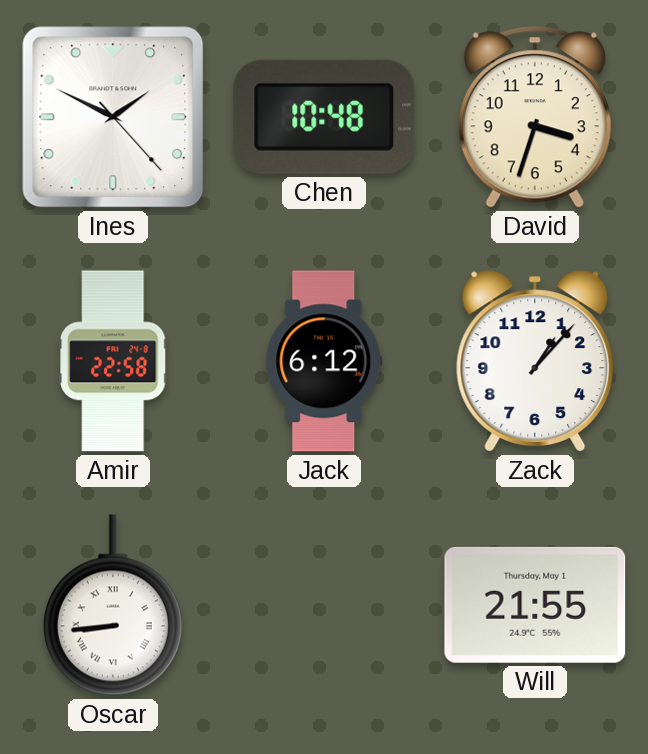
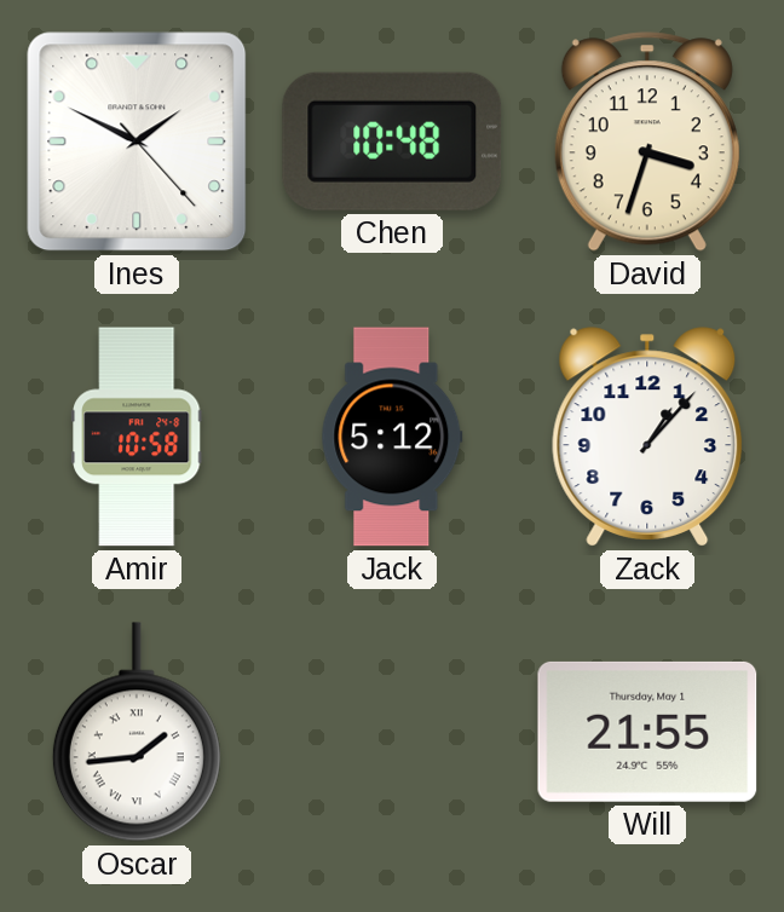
Amir: 22:58 -> 10:58
Jack: 6:12 -> 5:12
Oscar: 8:44 -> 1:44
